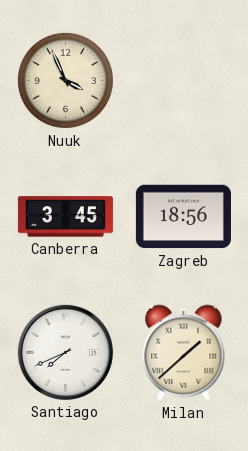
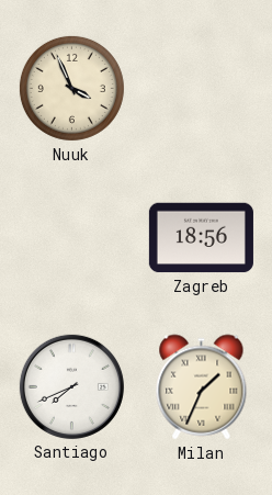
Canberra: 3:45 -> none
Milan: 1:38 -> 1:34
